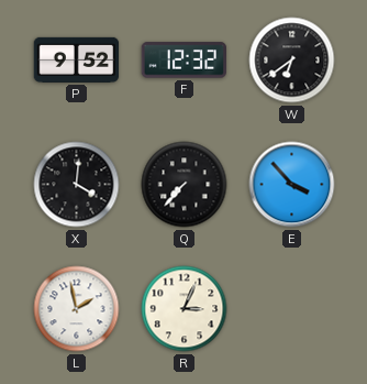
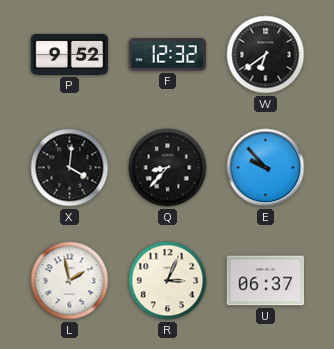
Q: 7:37 -> 8:37
E: 3:53 -> 9:53
U: none -> 06:37
